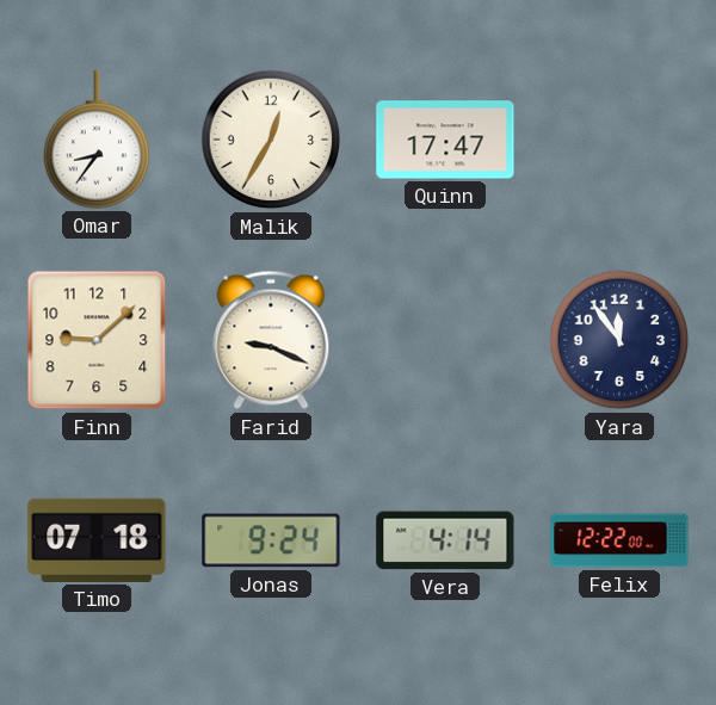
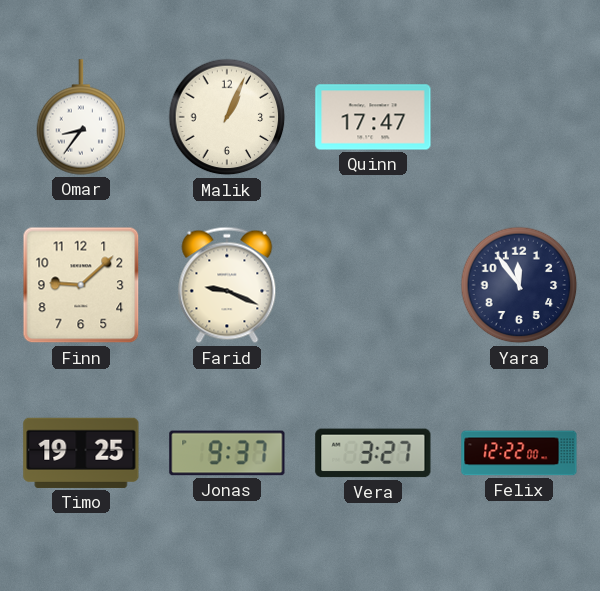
Malik: 12:35 -> 1:04
Timo: 07:18 -> 19:25
Jonas: 9:24 -> 9:37
Vera: 4:14 -> 3:27
